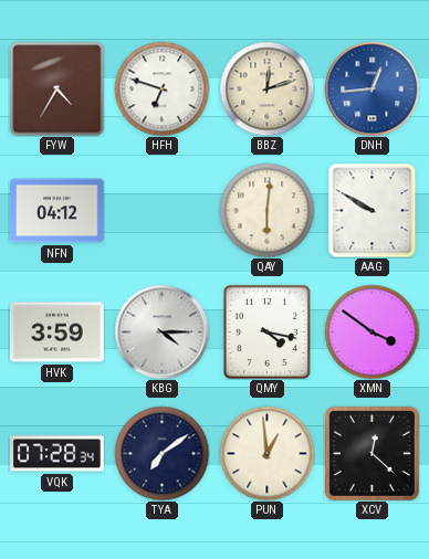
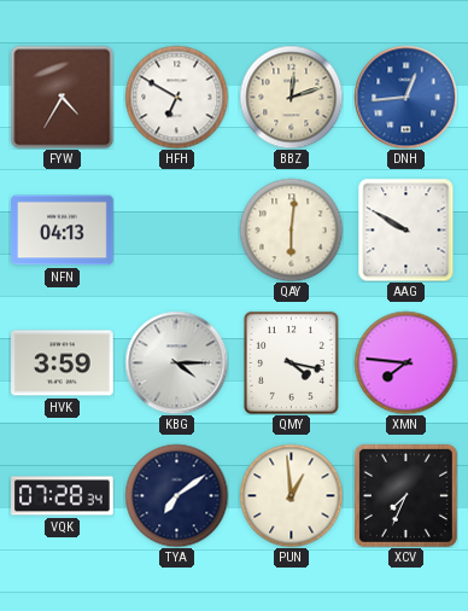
HFH: 6:48 -> 6:50
NFN: 04:12 -> 04:13
XMN: 3:51 -> 7:46
XCV: 12:22 -> 7:34
